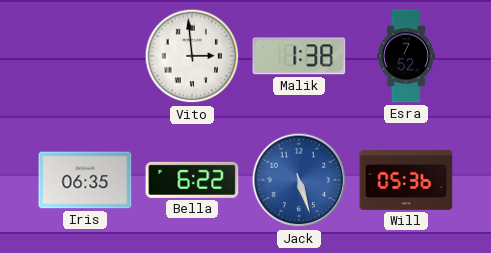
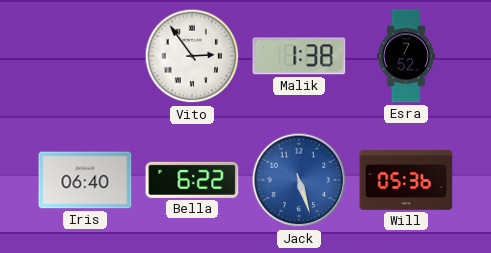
Vito: 2:59 -> 2:54
Iris: 06:35 -> 06:40
